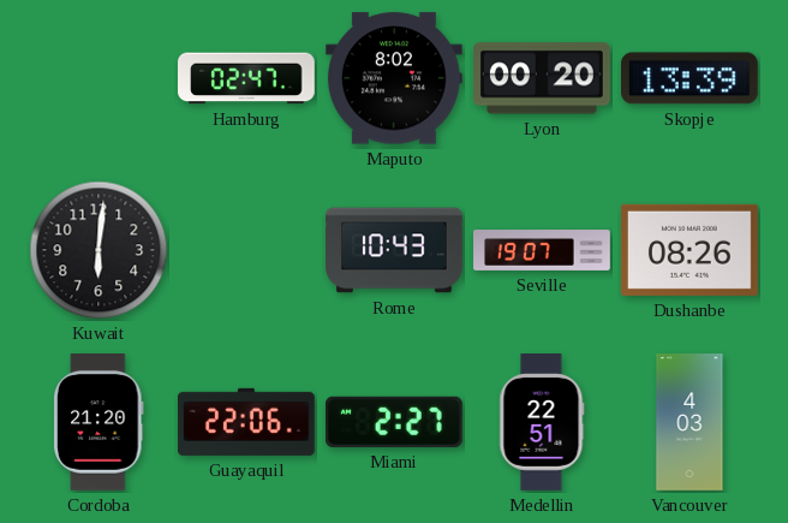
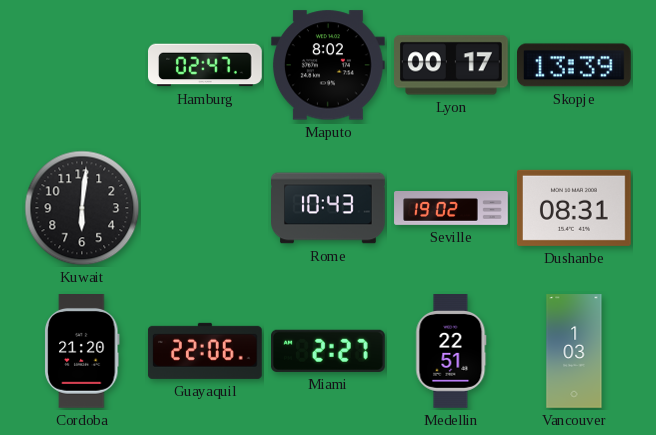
Lyon: 00:20 -> 00:17
Seville: 19:07 -> 19:02
Dushanbe: 08:26 -> 08:31
Vancouver: 4:03 -> 1:03
